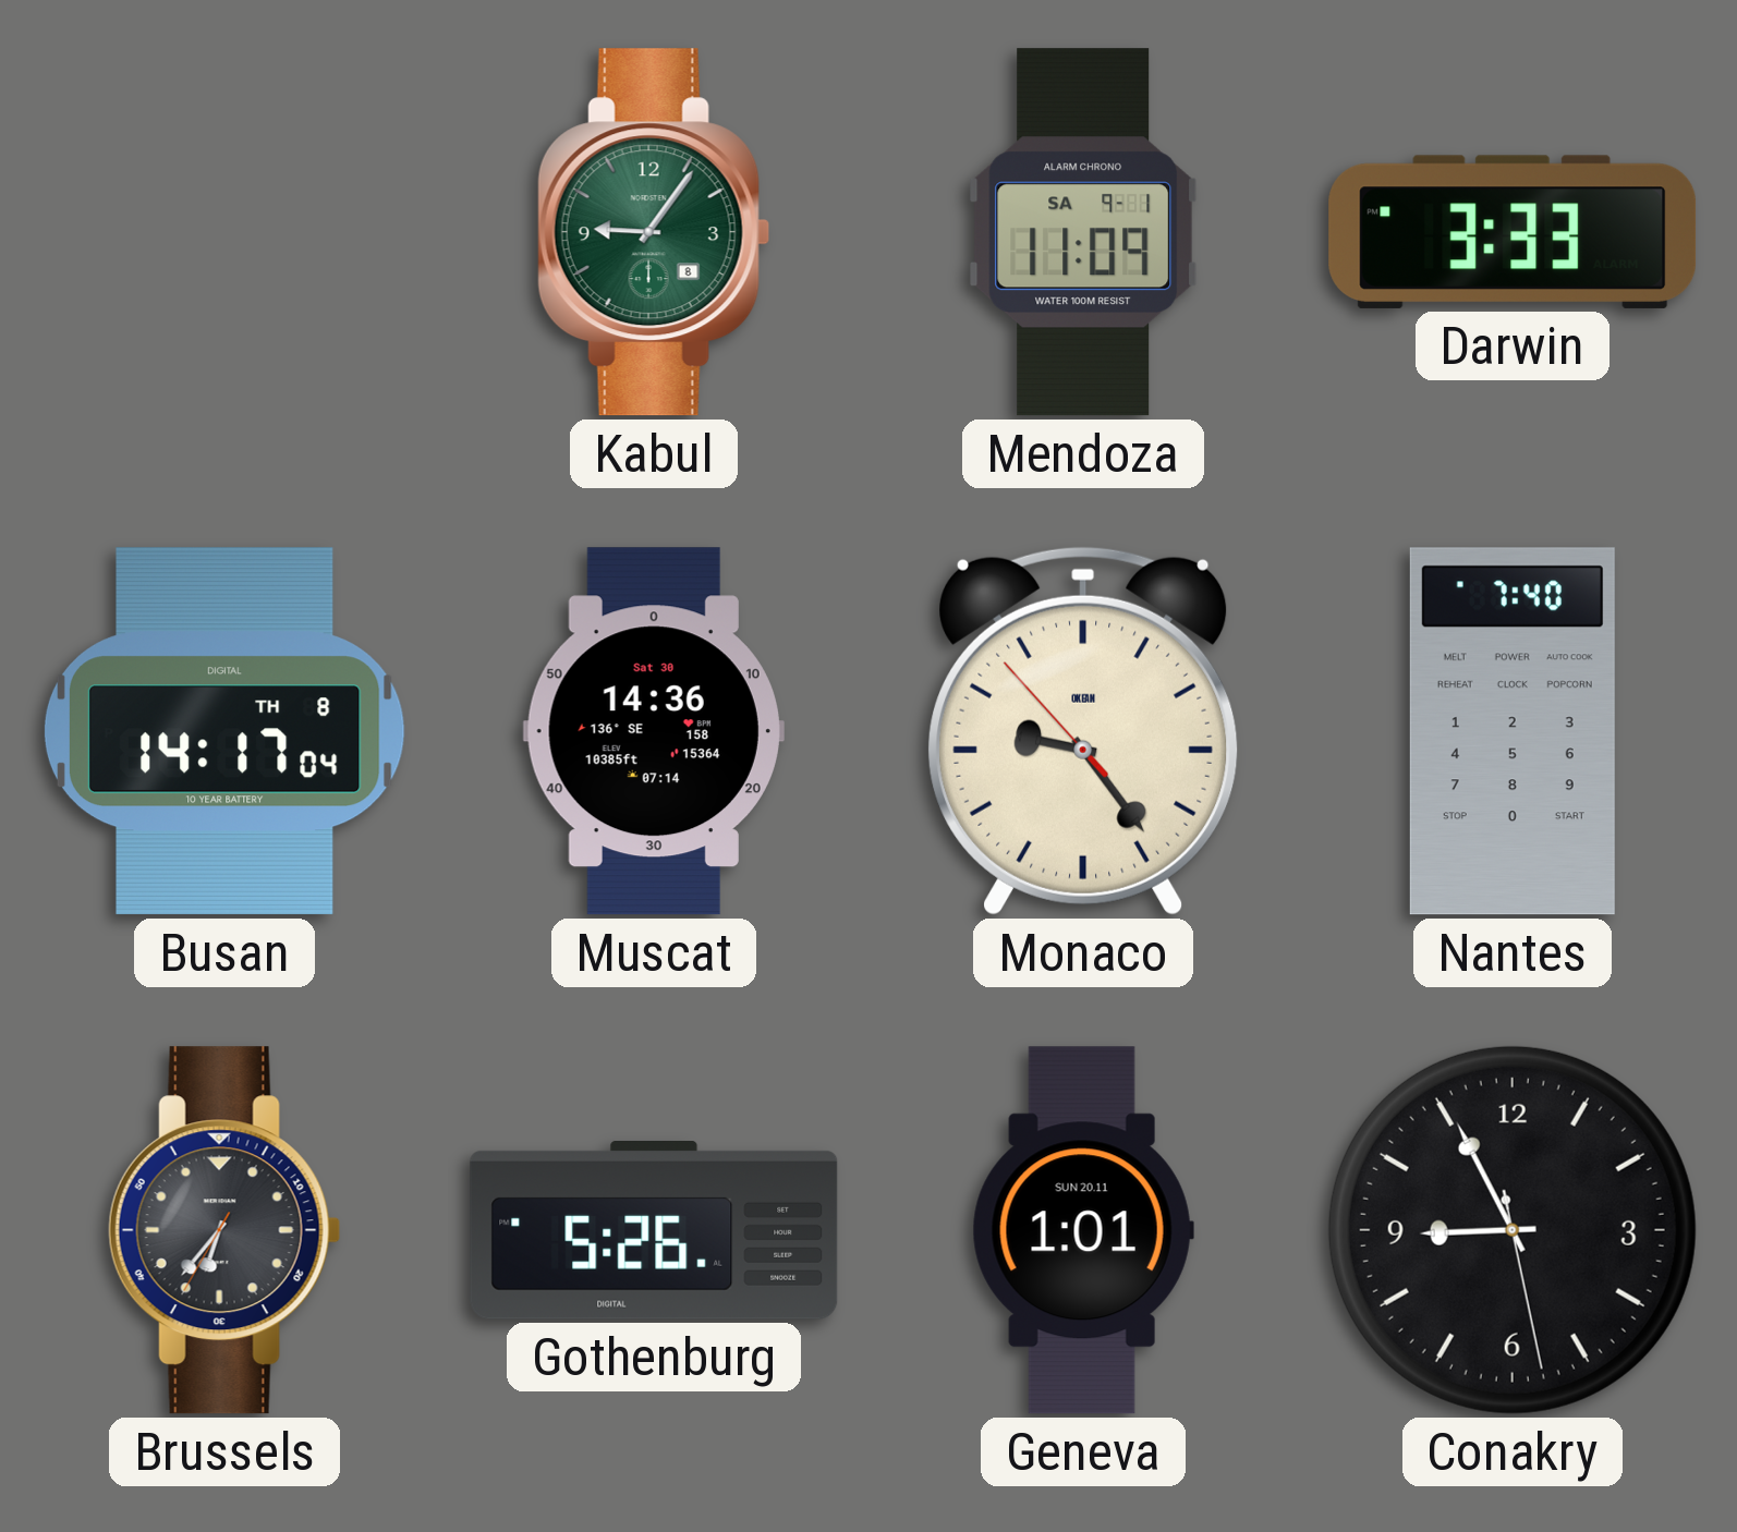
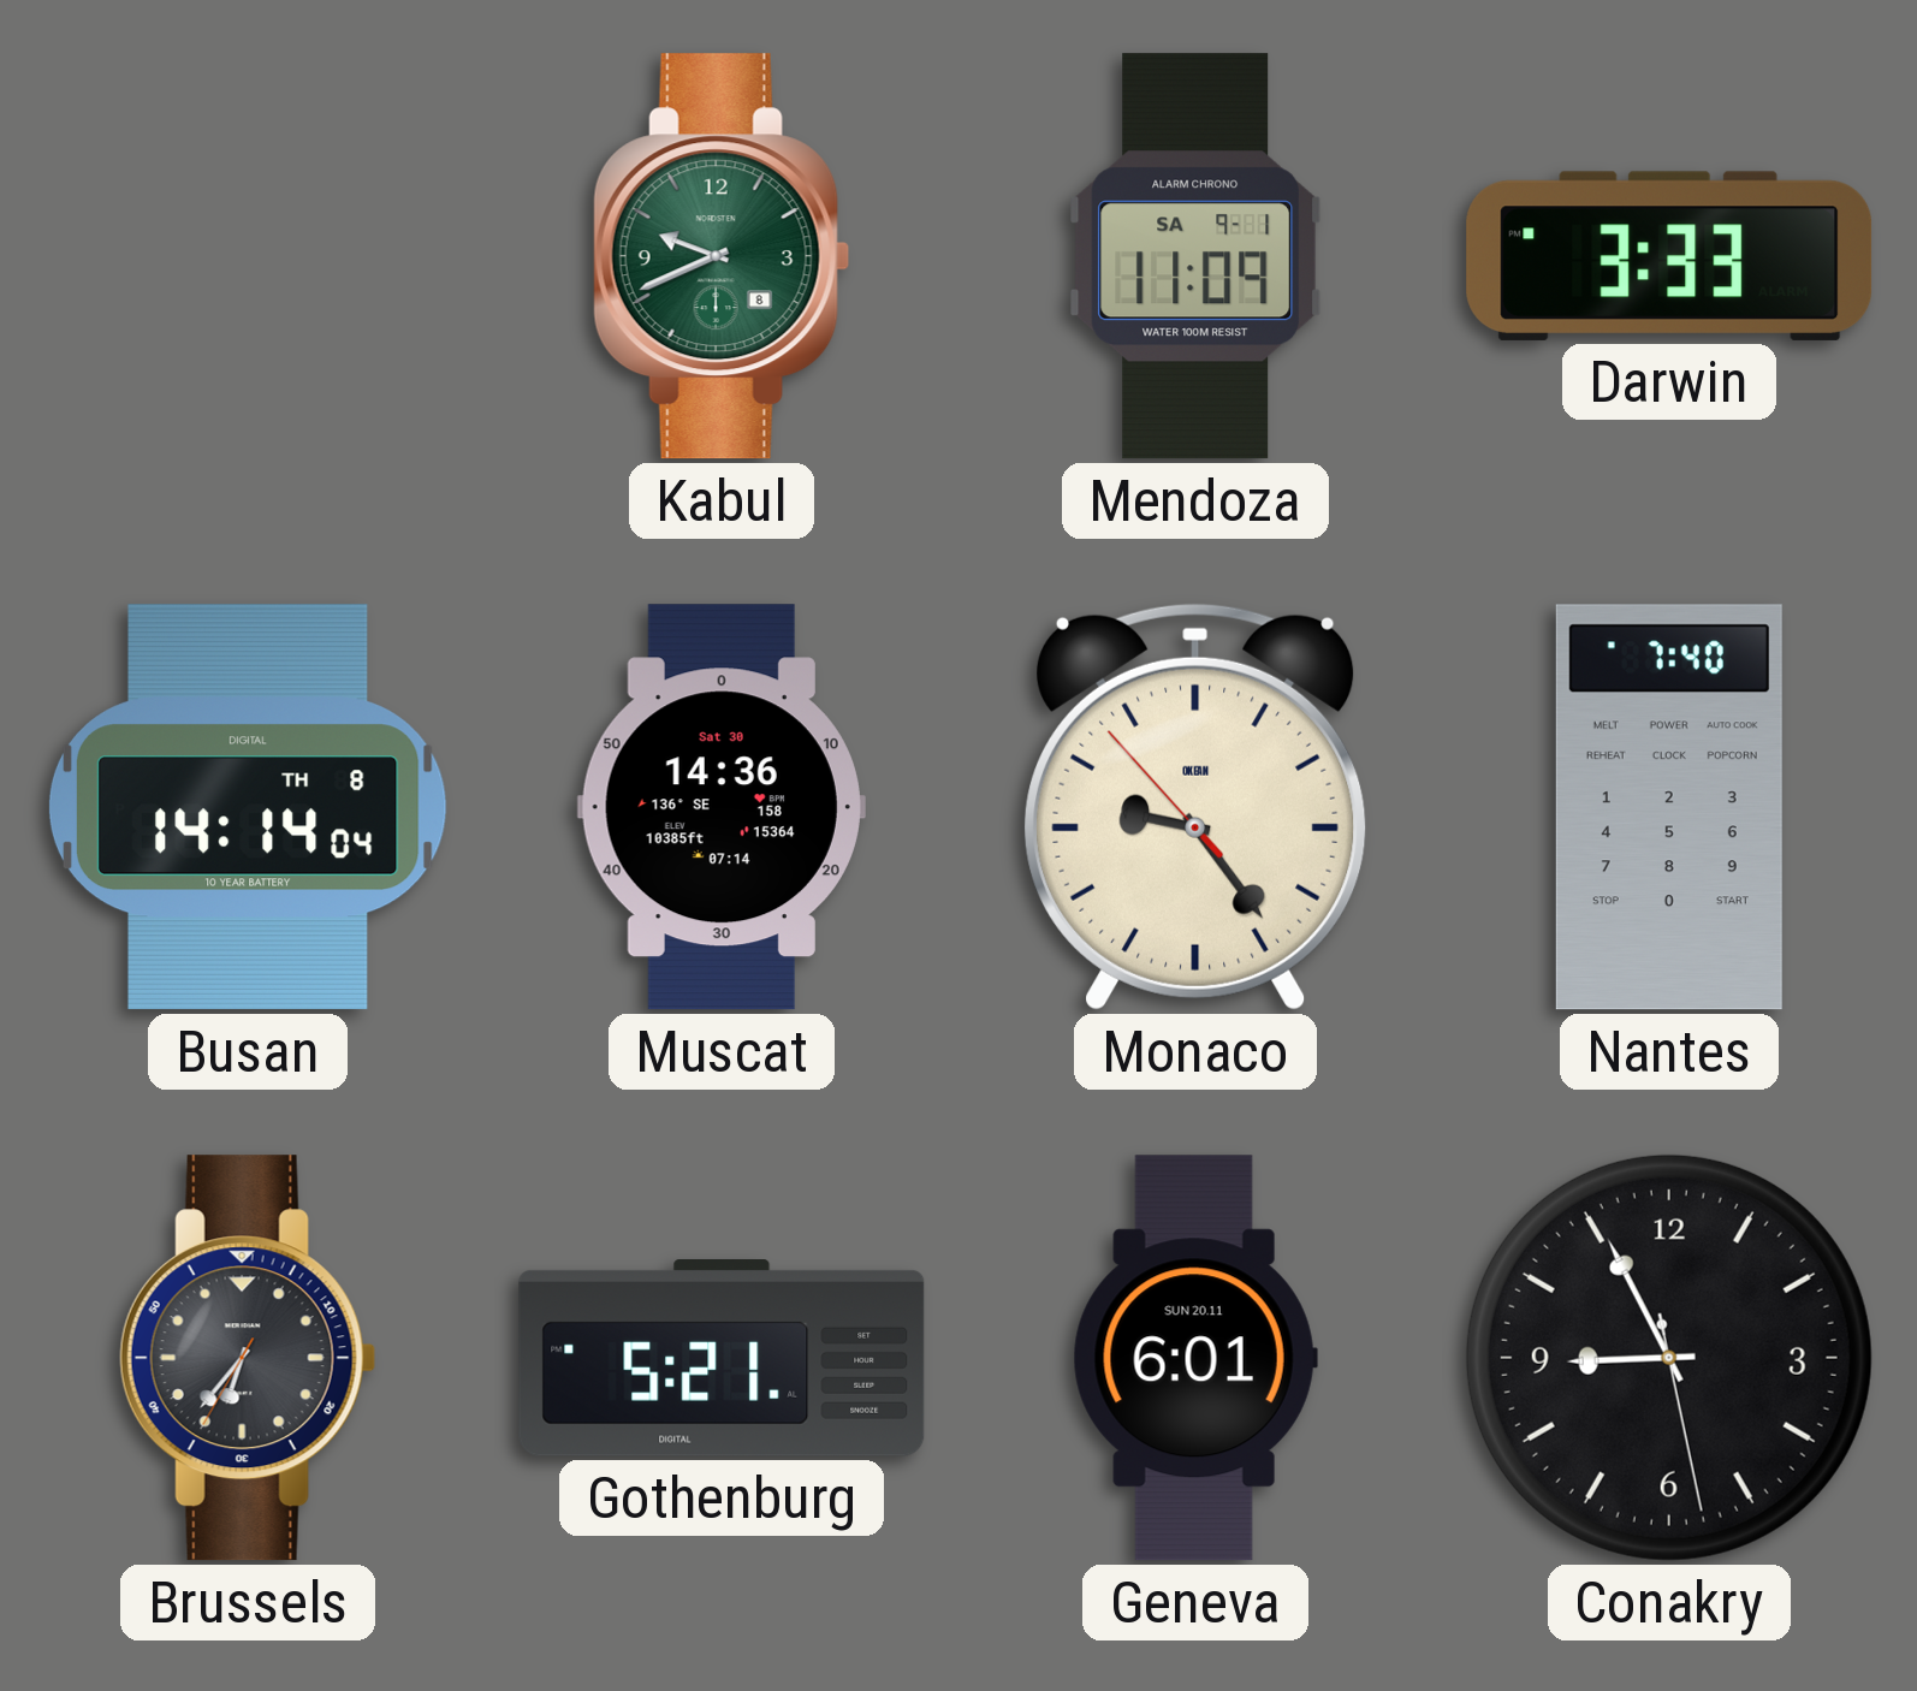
Kabul: 9:06 -> 9:41
Busan: 14:17 -> 14:14
Gothenburg: 5:26 -> 5:21
Geneva: 1:01 -> 6:01
